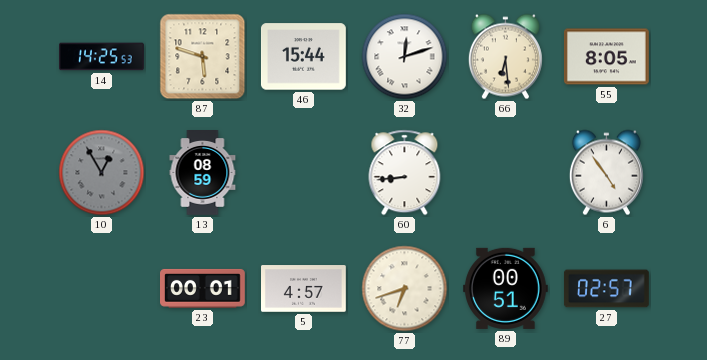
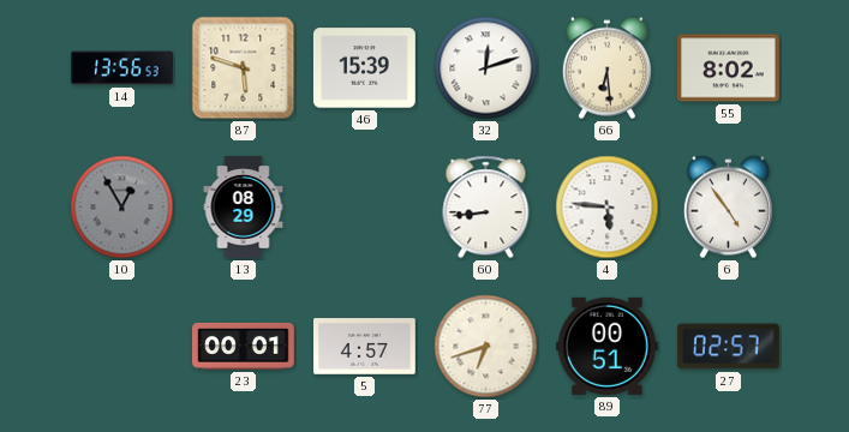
14: 14:25 -> 13:56
46: 15:44 -> 15:39
55: 8:05 -> 8:02
13: 08:59 -> 08:29
4: none -> 5:46
